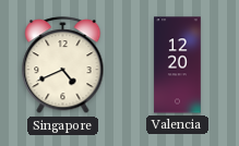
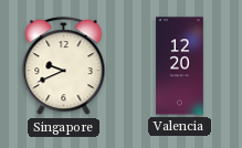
Singapore: 4:41 -> 9:41
